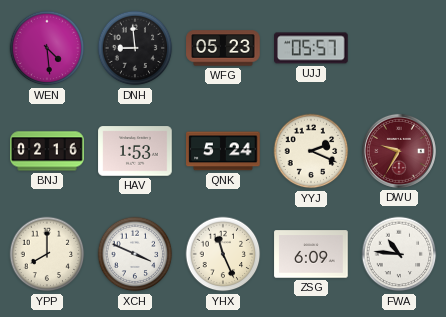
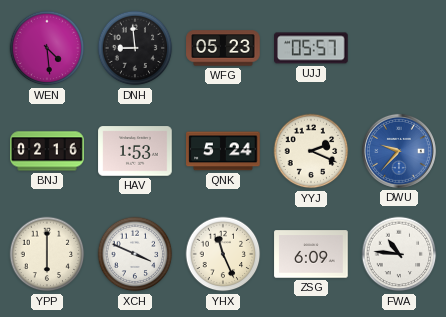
DWU: 9:35 -> 9:37
DWU dial: burgundy -> blue
YPP: 8:00 -> 6:00
